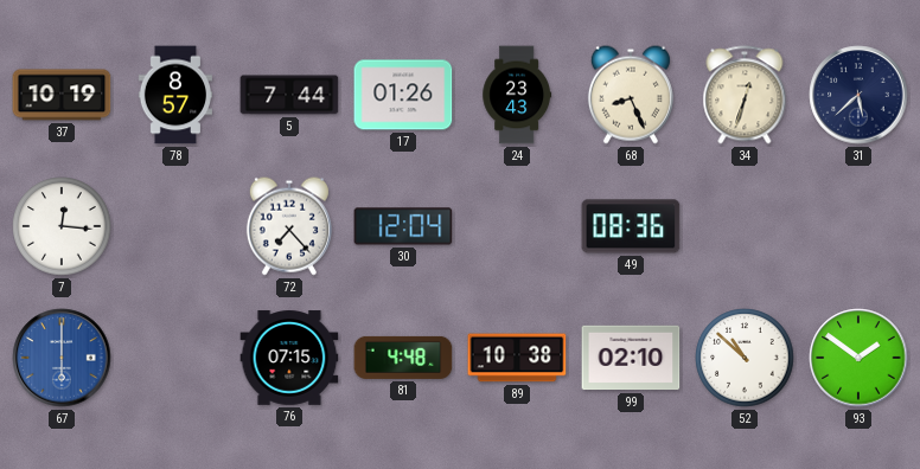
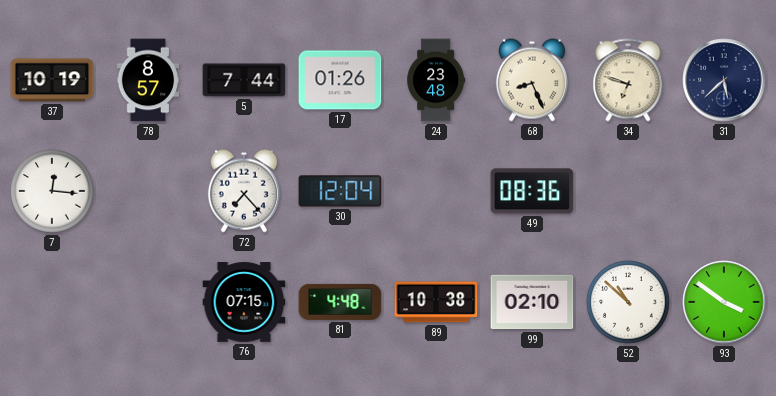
24: 23:43 -> 23:48
34: 12:33 -> 6:48
67: 6:00 -> none
93: 1:51 -> 3:51
